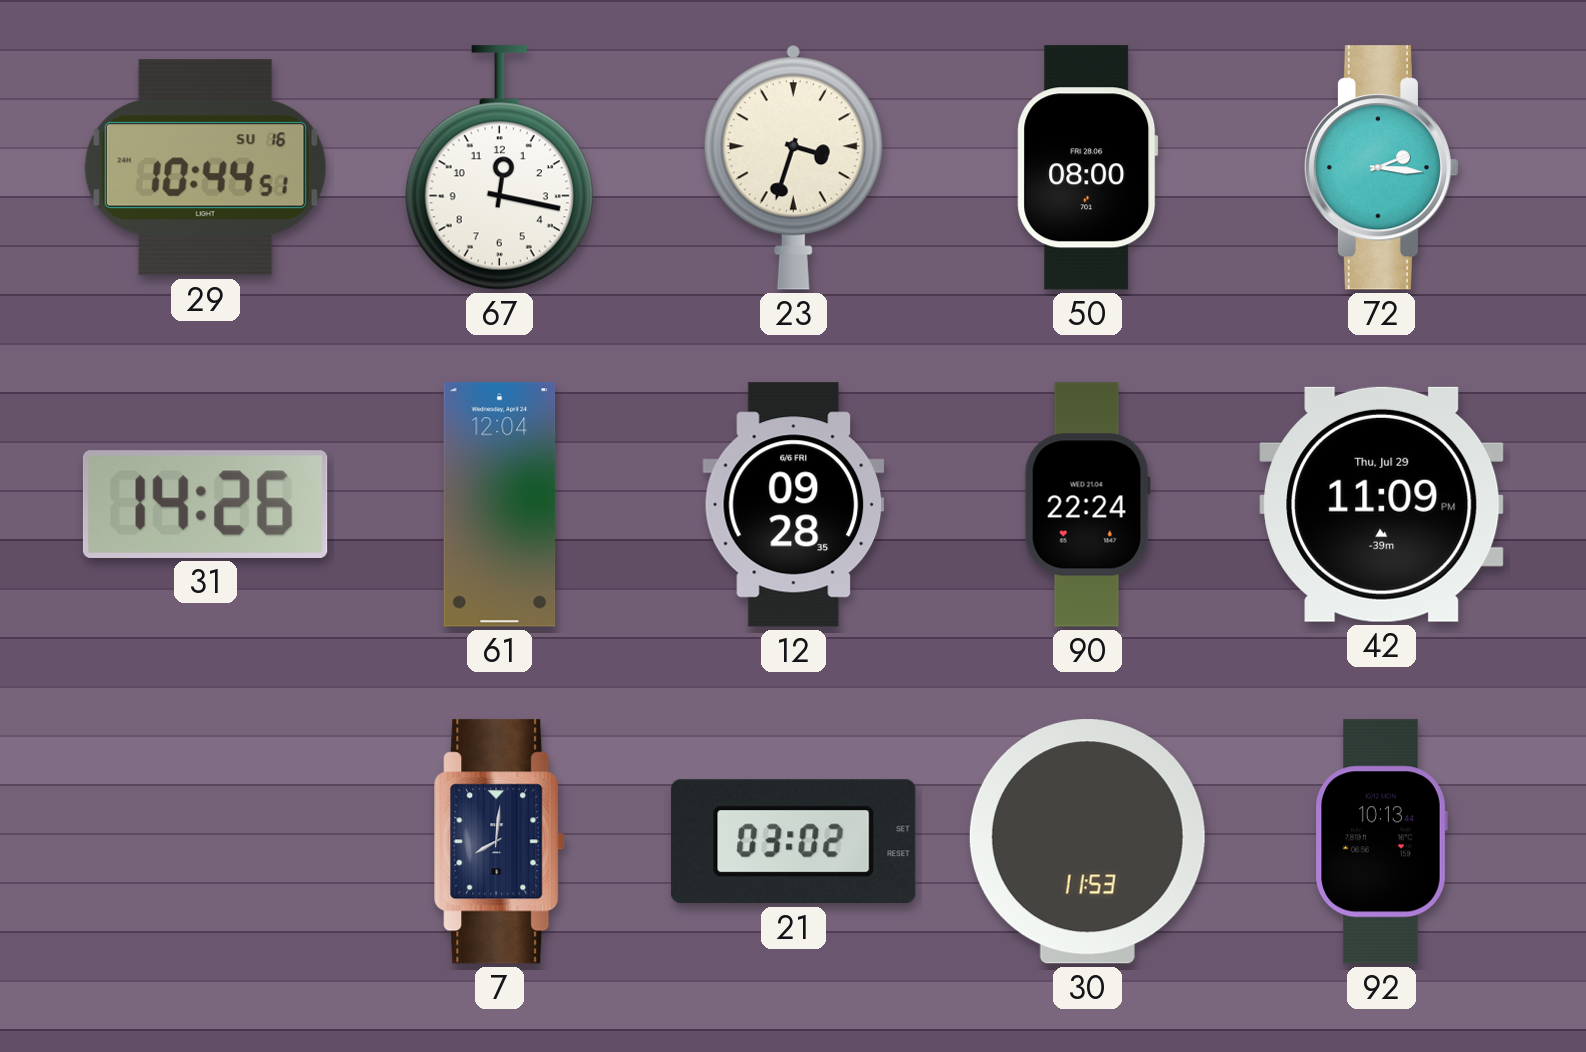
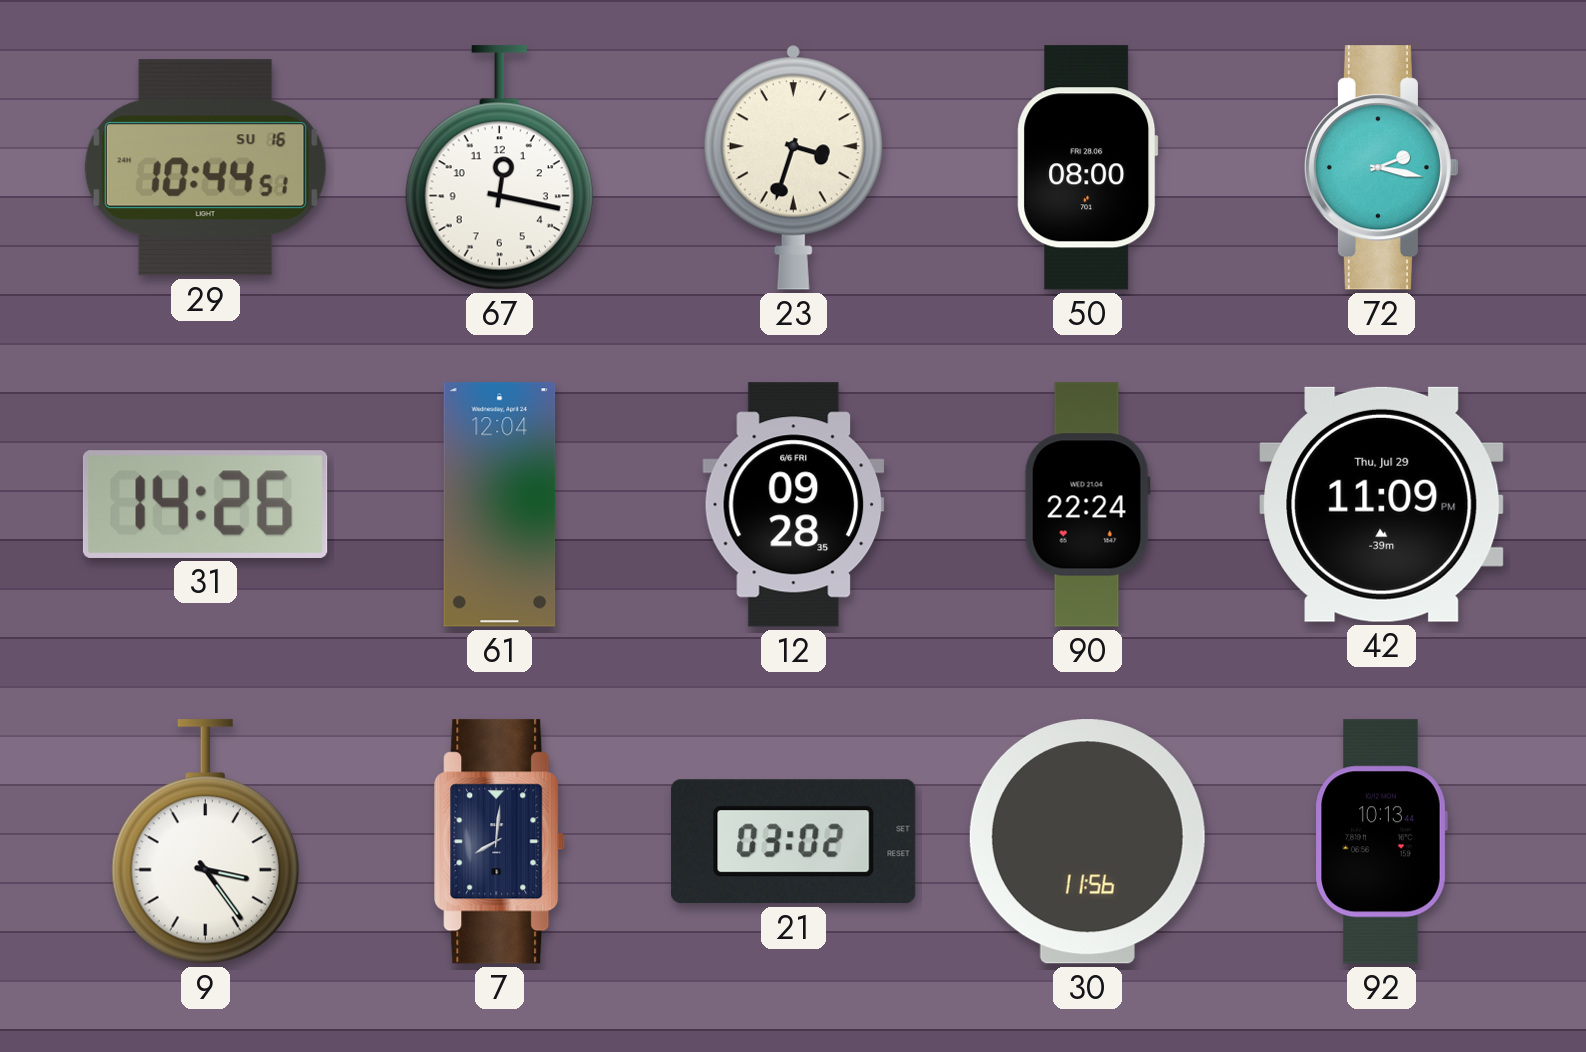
72: 2:16 -> 2:17
9: none -> 3:24
30: 11:53 -> 11:56
